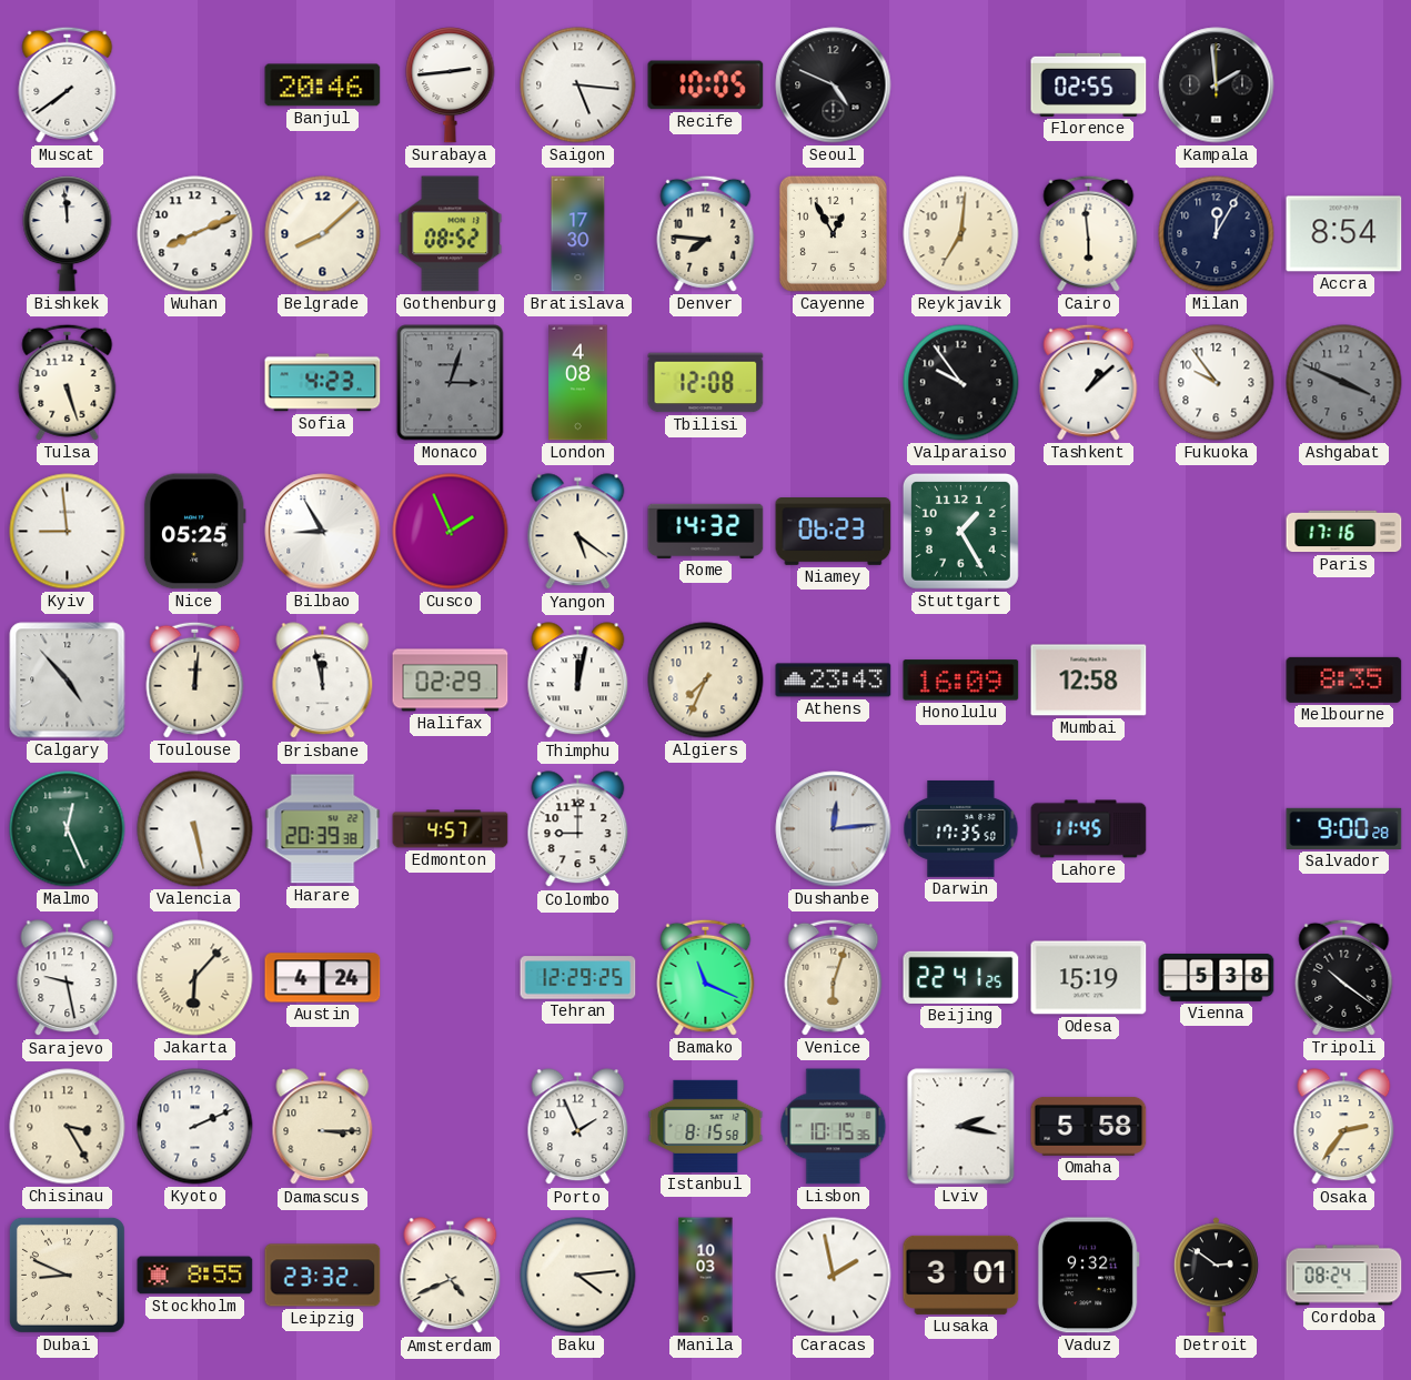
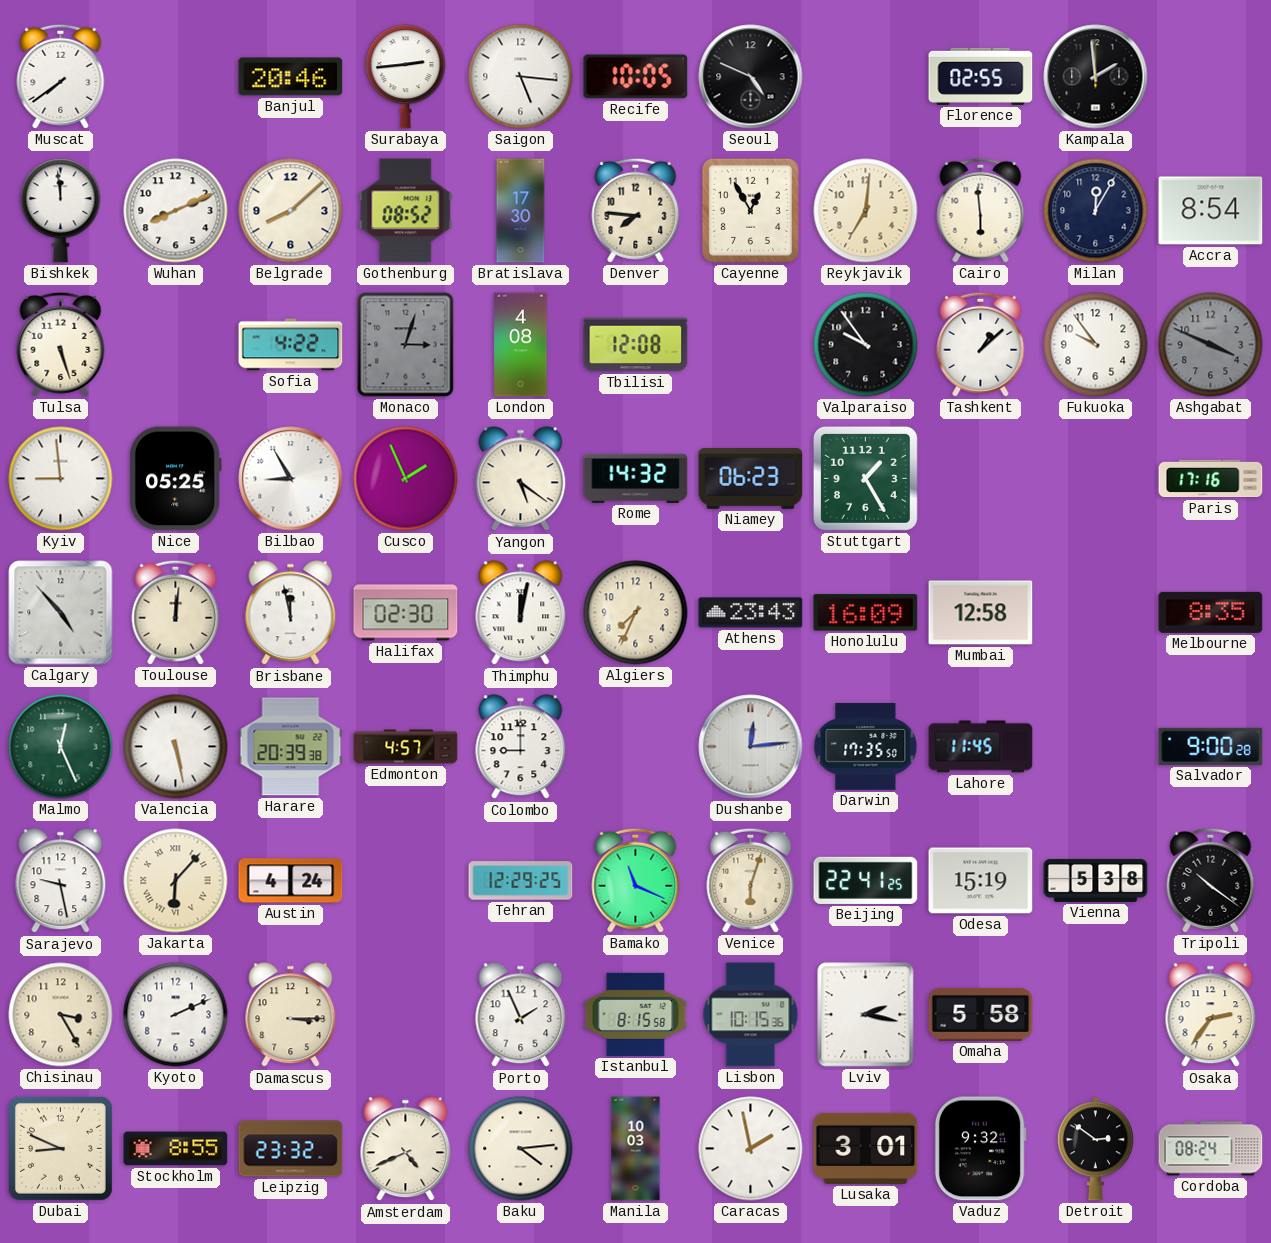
Sofia: 4:23 -> 4:22
Halifax: 02:29 -> 02:30
